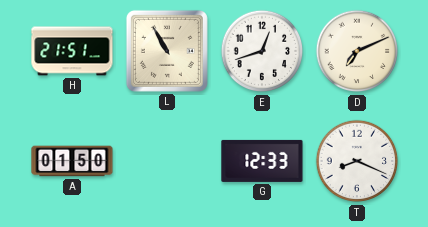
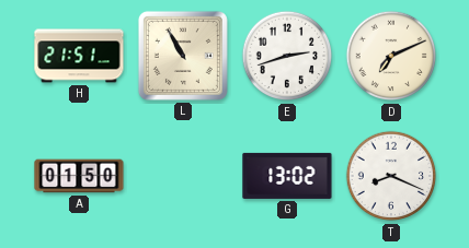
E: 12:42 -> 2:42
G: 12:33 -> 13:02
